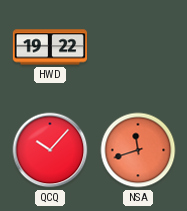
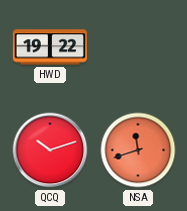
QCQ: 10:07 -> 10:12
